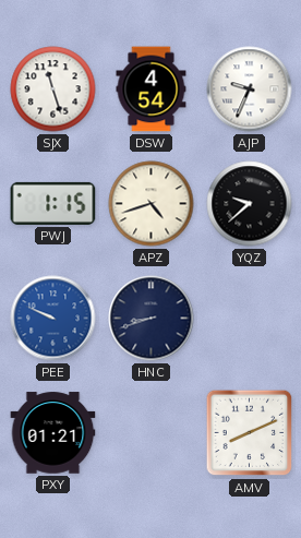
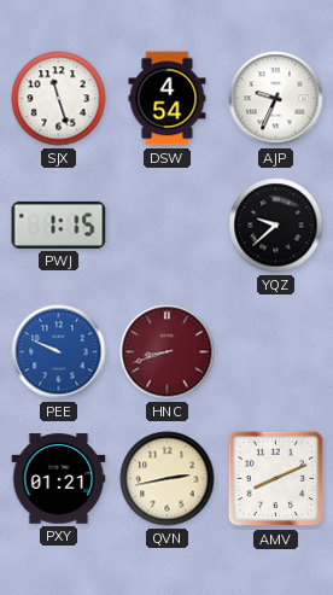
APZ: 4:42 -> none
HNC dial: navy -> burgundy
QVN: none -> 2:43
